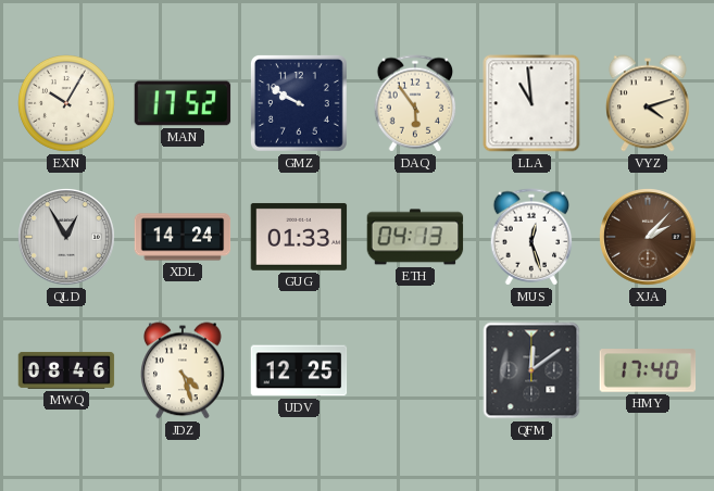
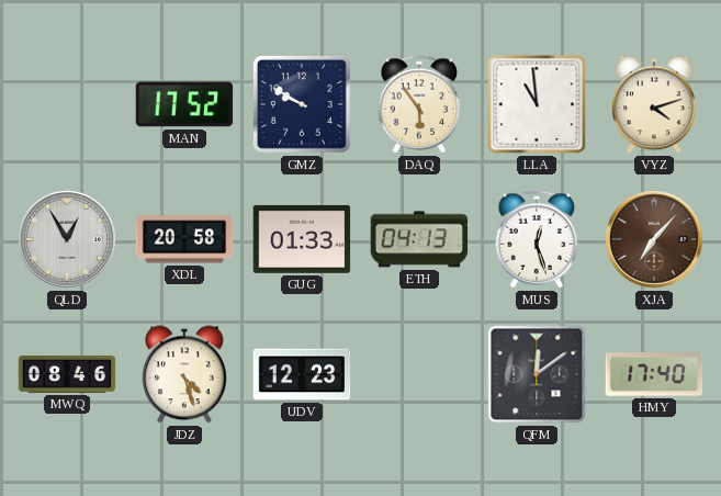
EXN: 10:05 -> none
XDL: 14:24 -> 20:58
XJA: 2:07 -> 7:07
UDV: 12:25 -> 12:23
